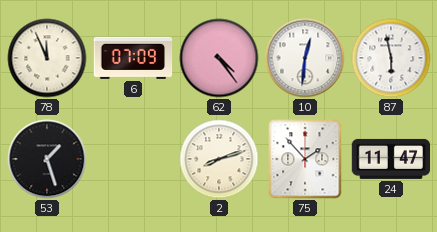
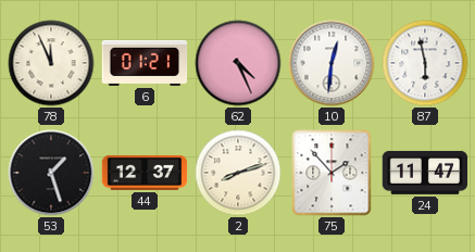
6: 07:09 -> 01:21
62: 4:24 -> 4:26
44: none -> 12:37
